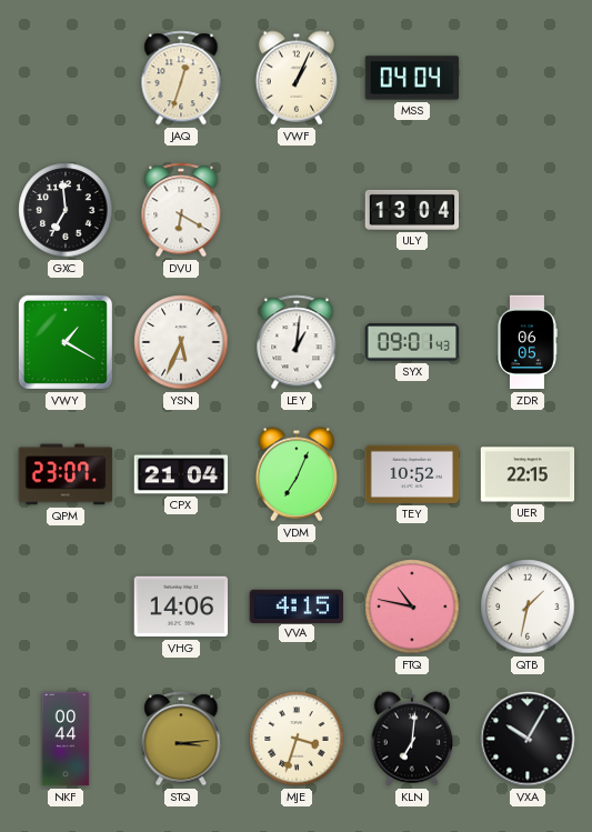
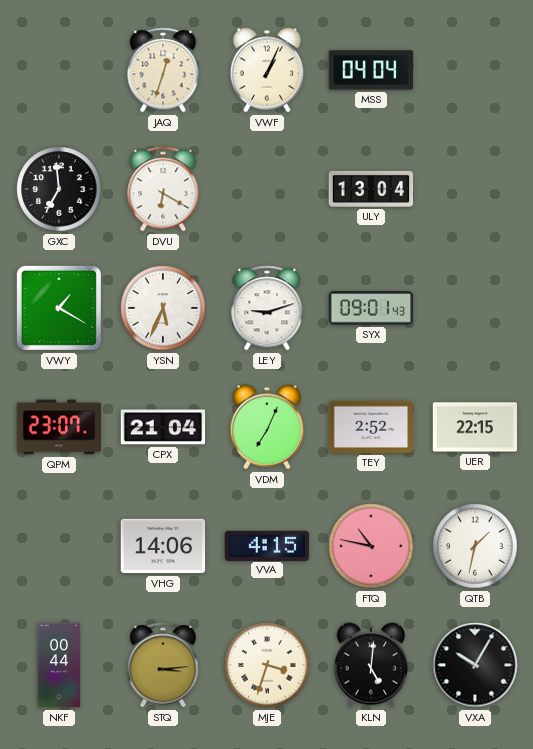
LEY: 1:01 -> 9:12
ZDR: 06:05 -> none
TEY: 10:52 -> 2:52
KLN: 7:01 -> 5:01
